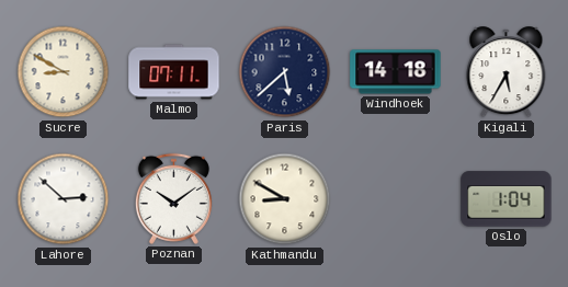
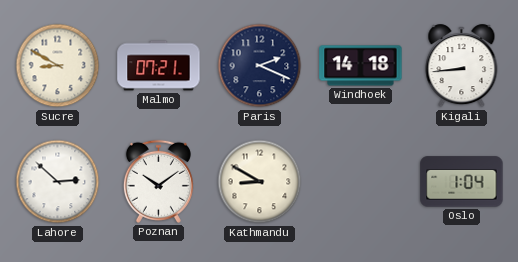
Malmo: 07:11 -> 07:21
Paris: 5:38 -> 2:19
Kigali: 5:35 -> 8:44
